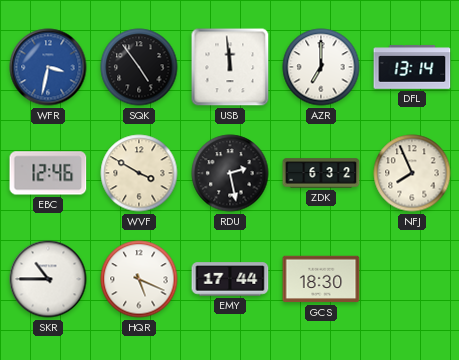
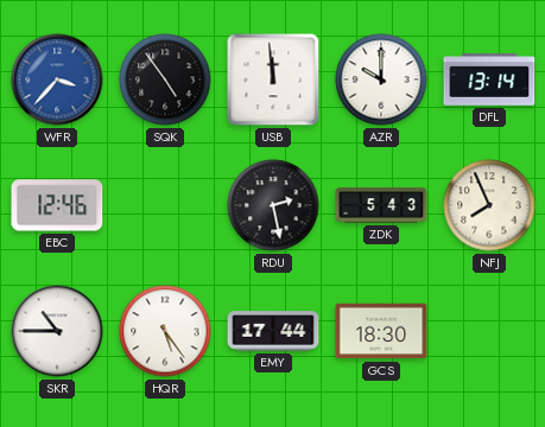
WFR: 3:32 -> 3:37
AZR: 7:00 -> 10:00
WVF: 3:50 -> none
ZDK: 6:32 -> 5:43
HQR: 5:19 -> 5:24
